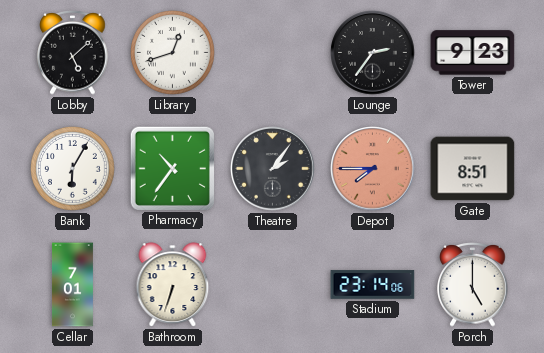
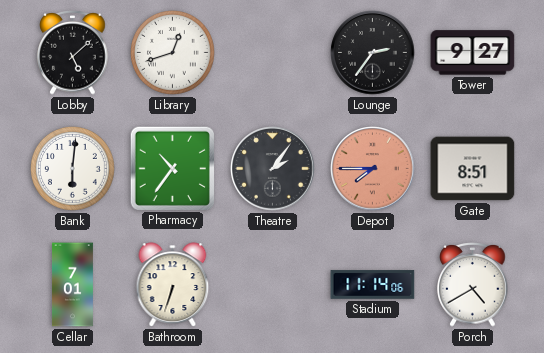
Tower: 9:23 -> 9:27
Bank: 6:05 -> 6:01
Stadium: 23:14 -> 11:14
Porch: 5:00 -> 4:40
